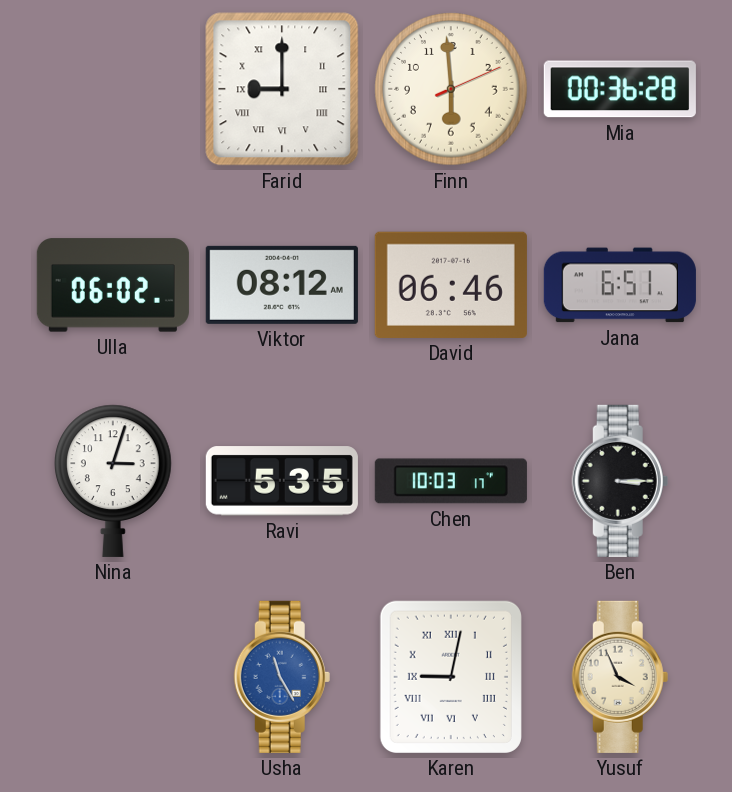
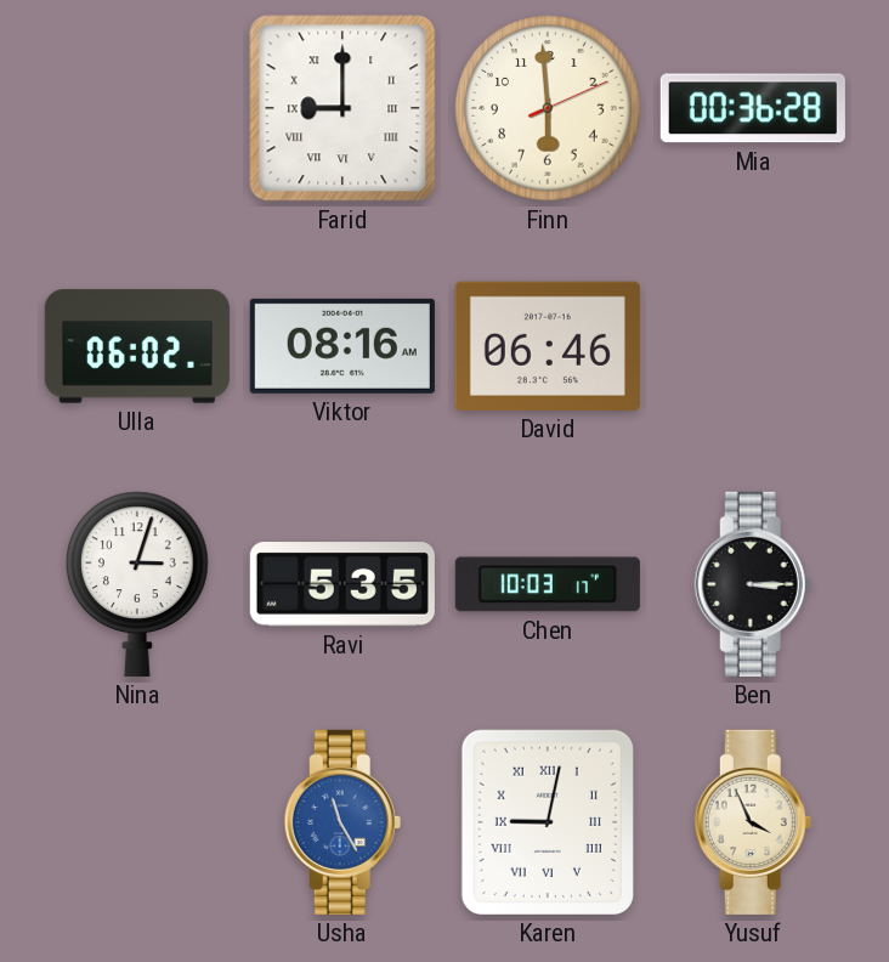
Viktor: 08:12 -> 08:16
Jana: 6:51 -> none
